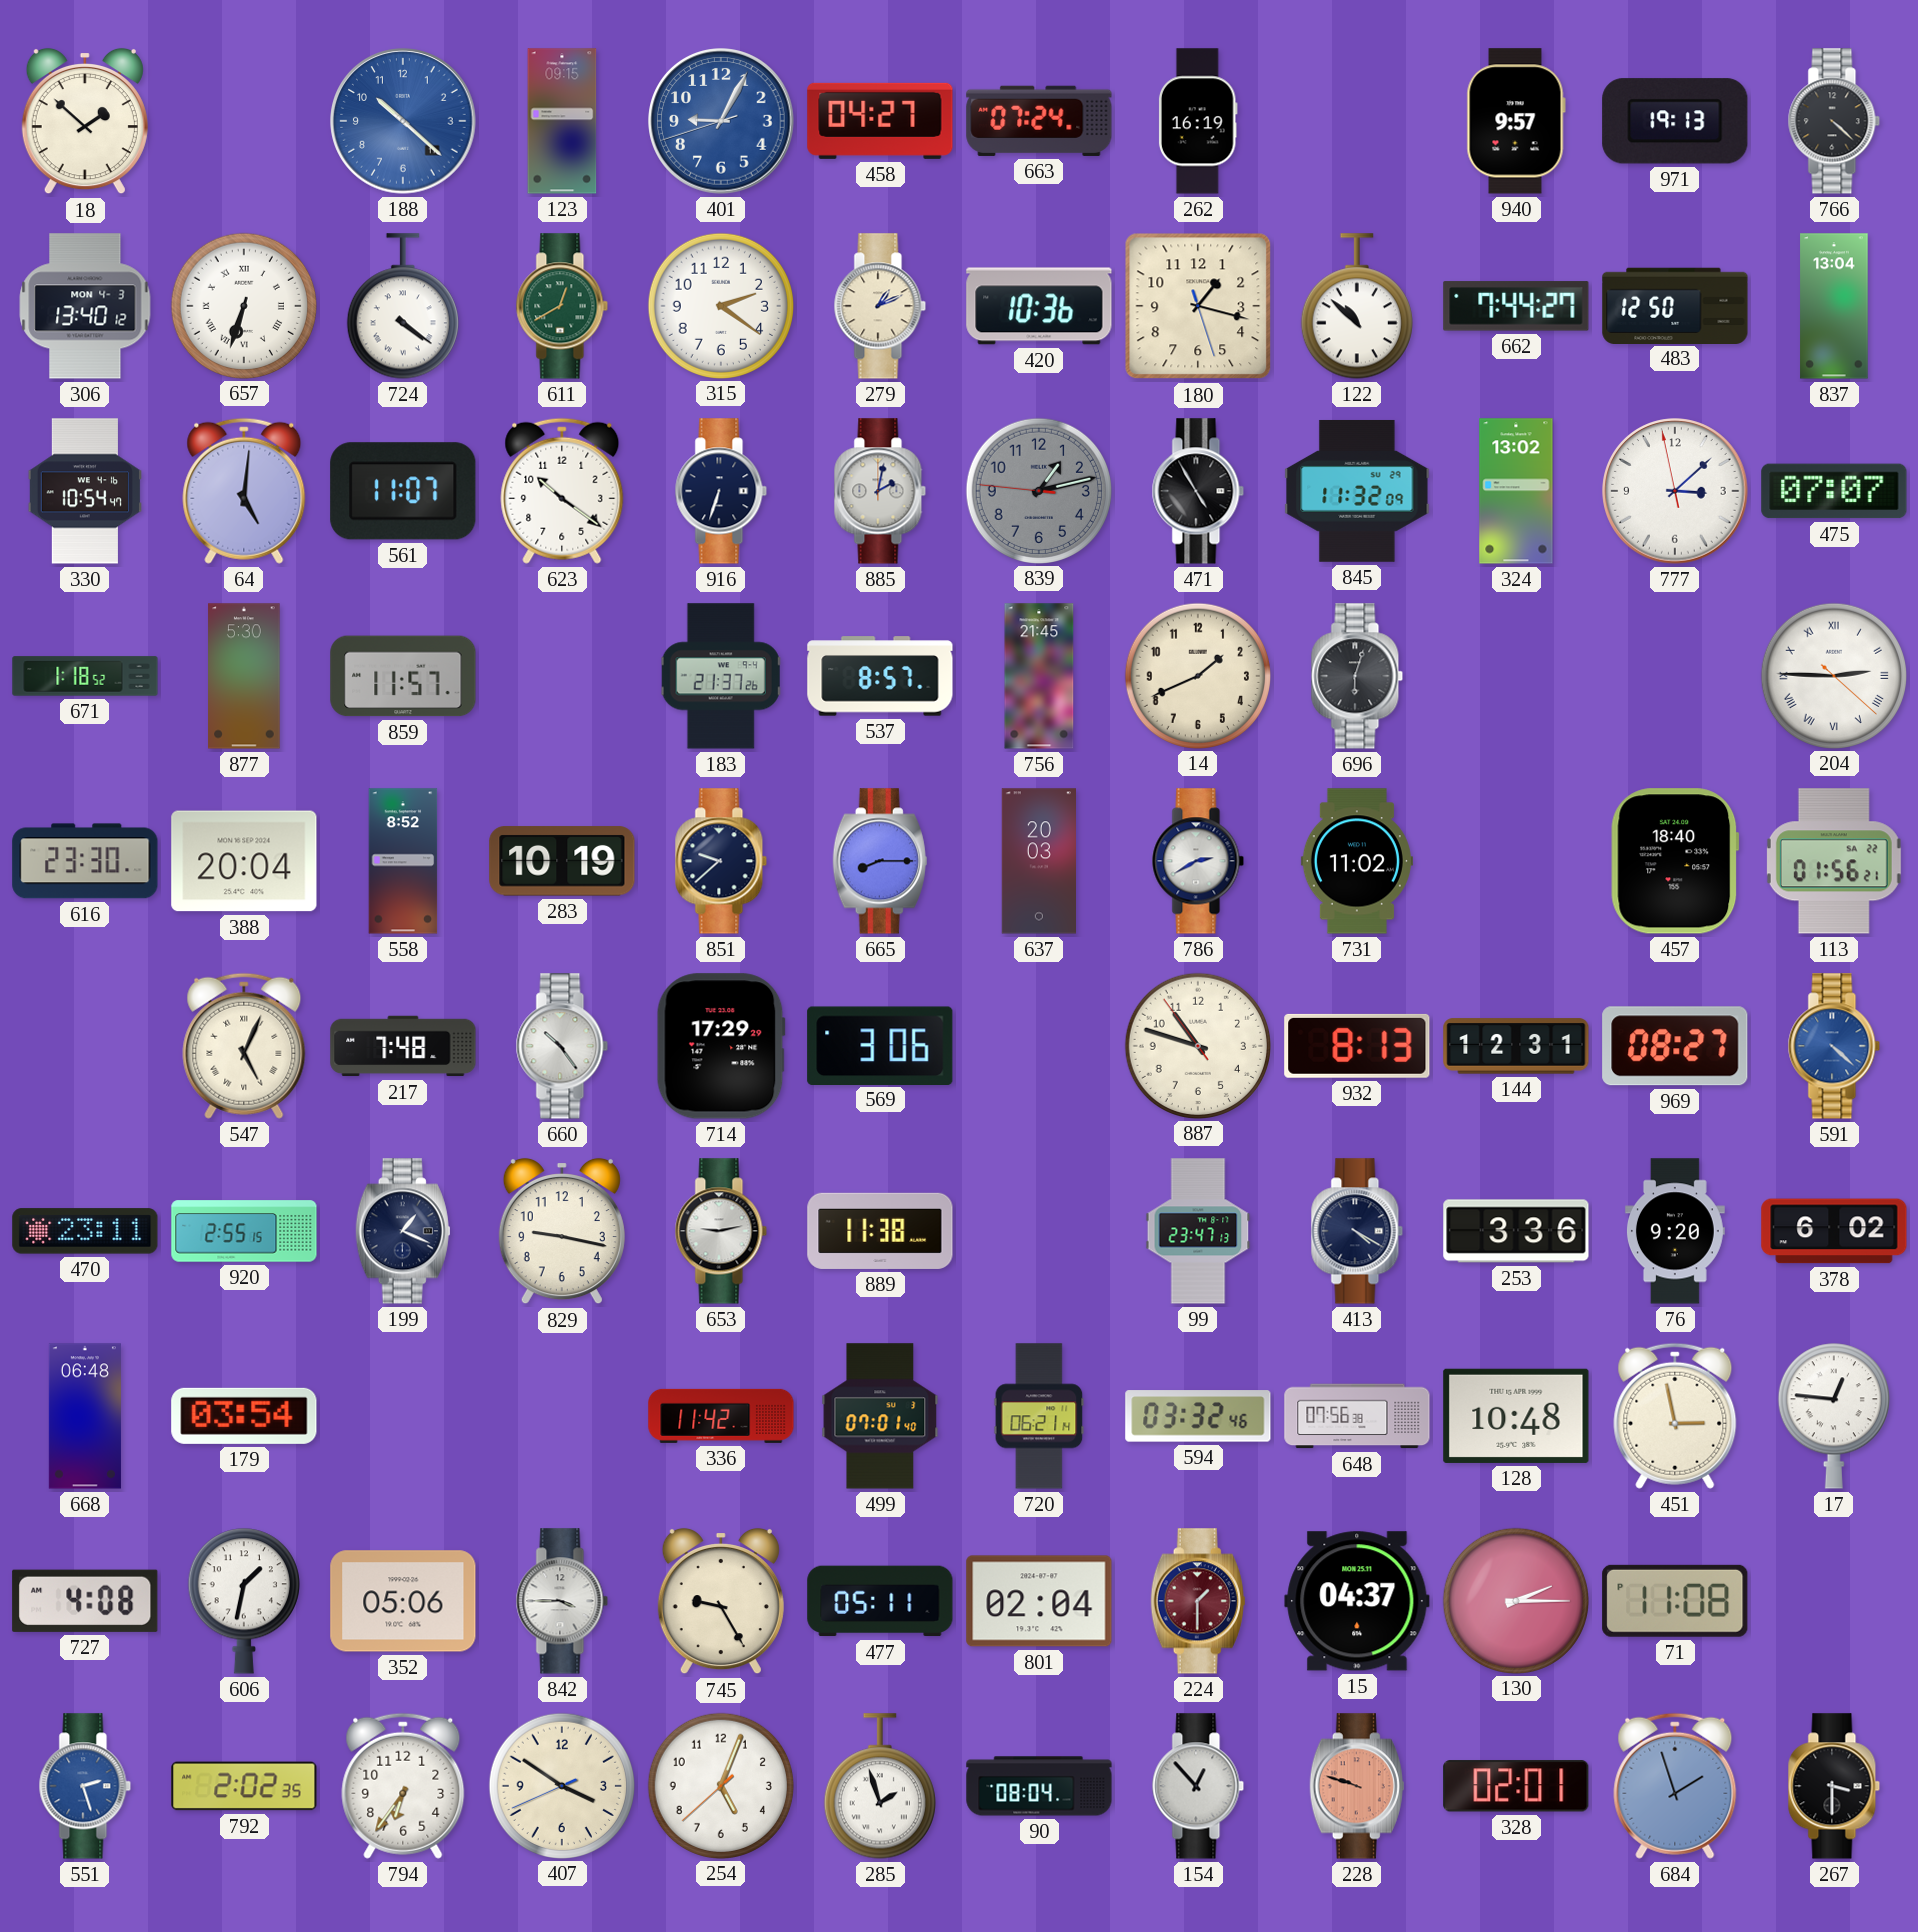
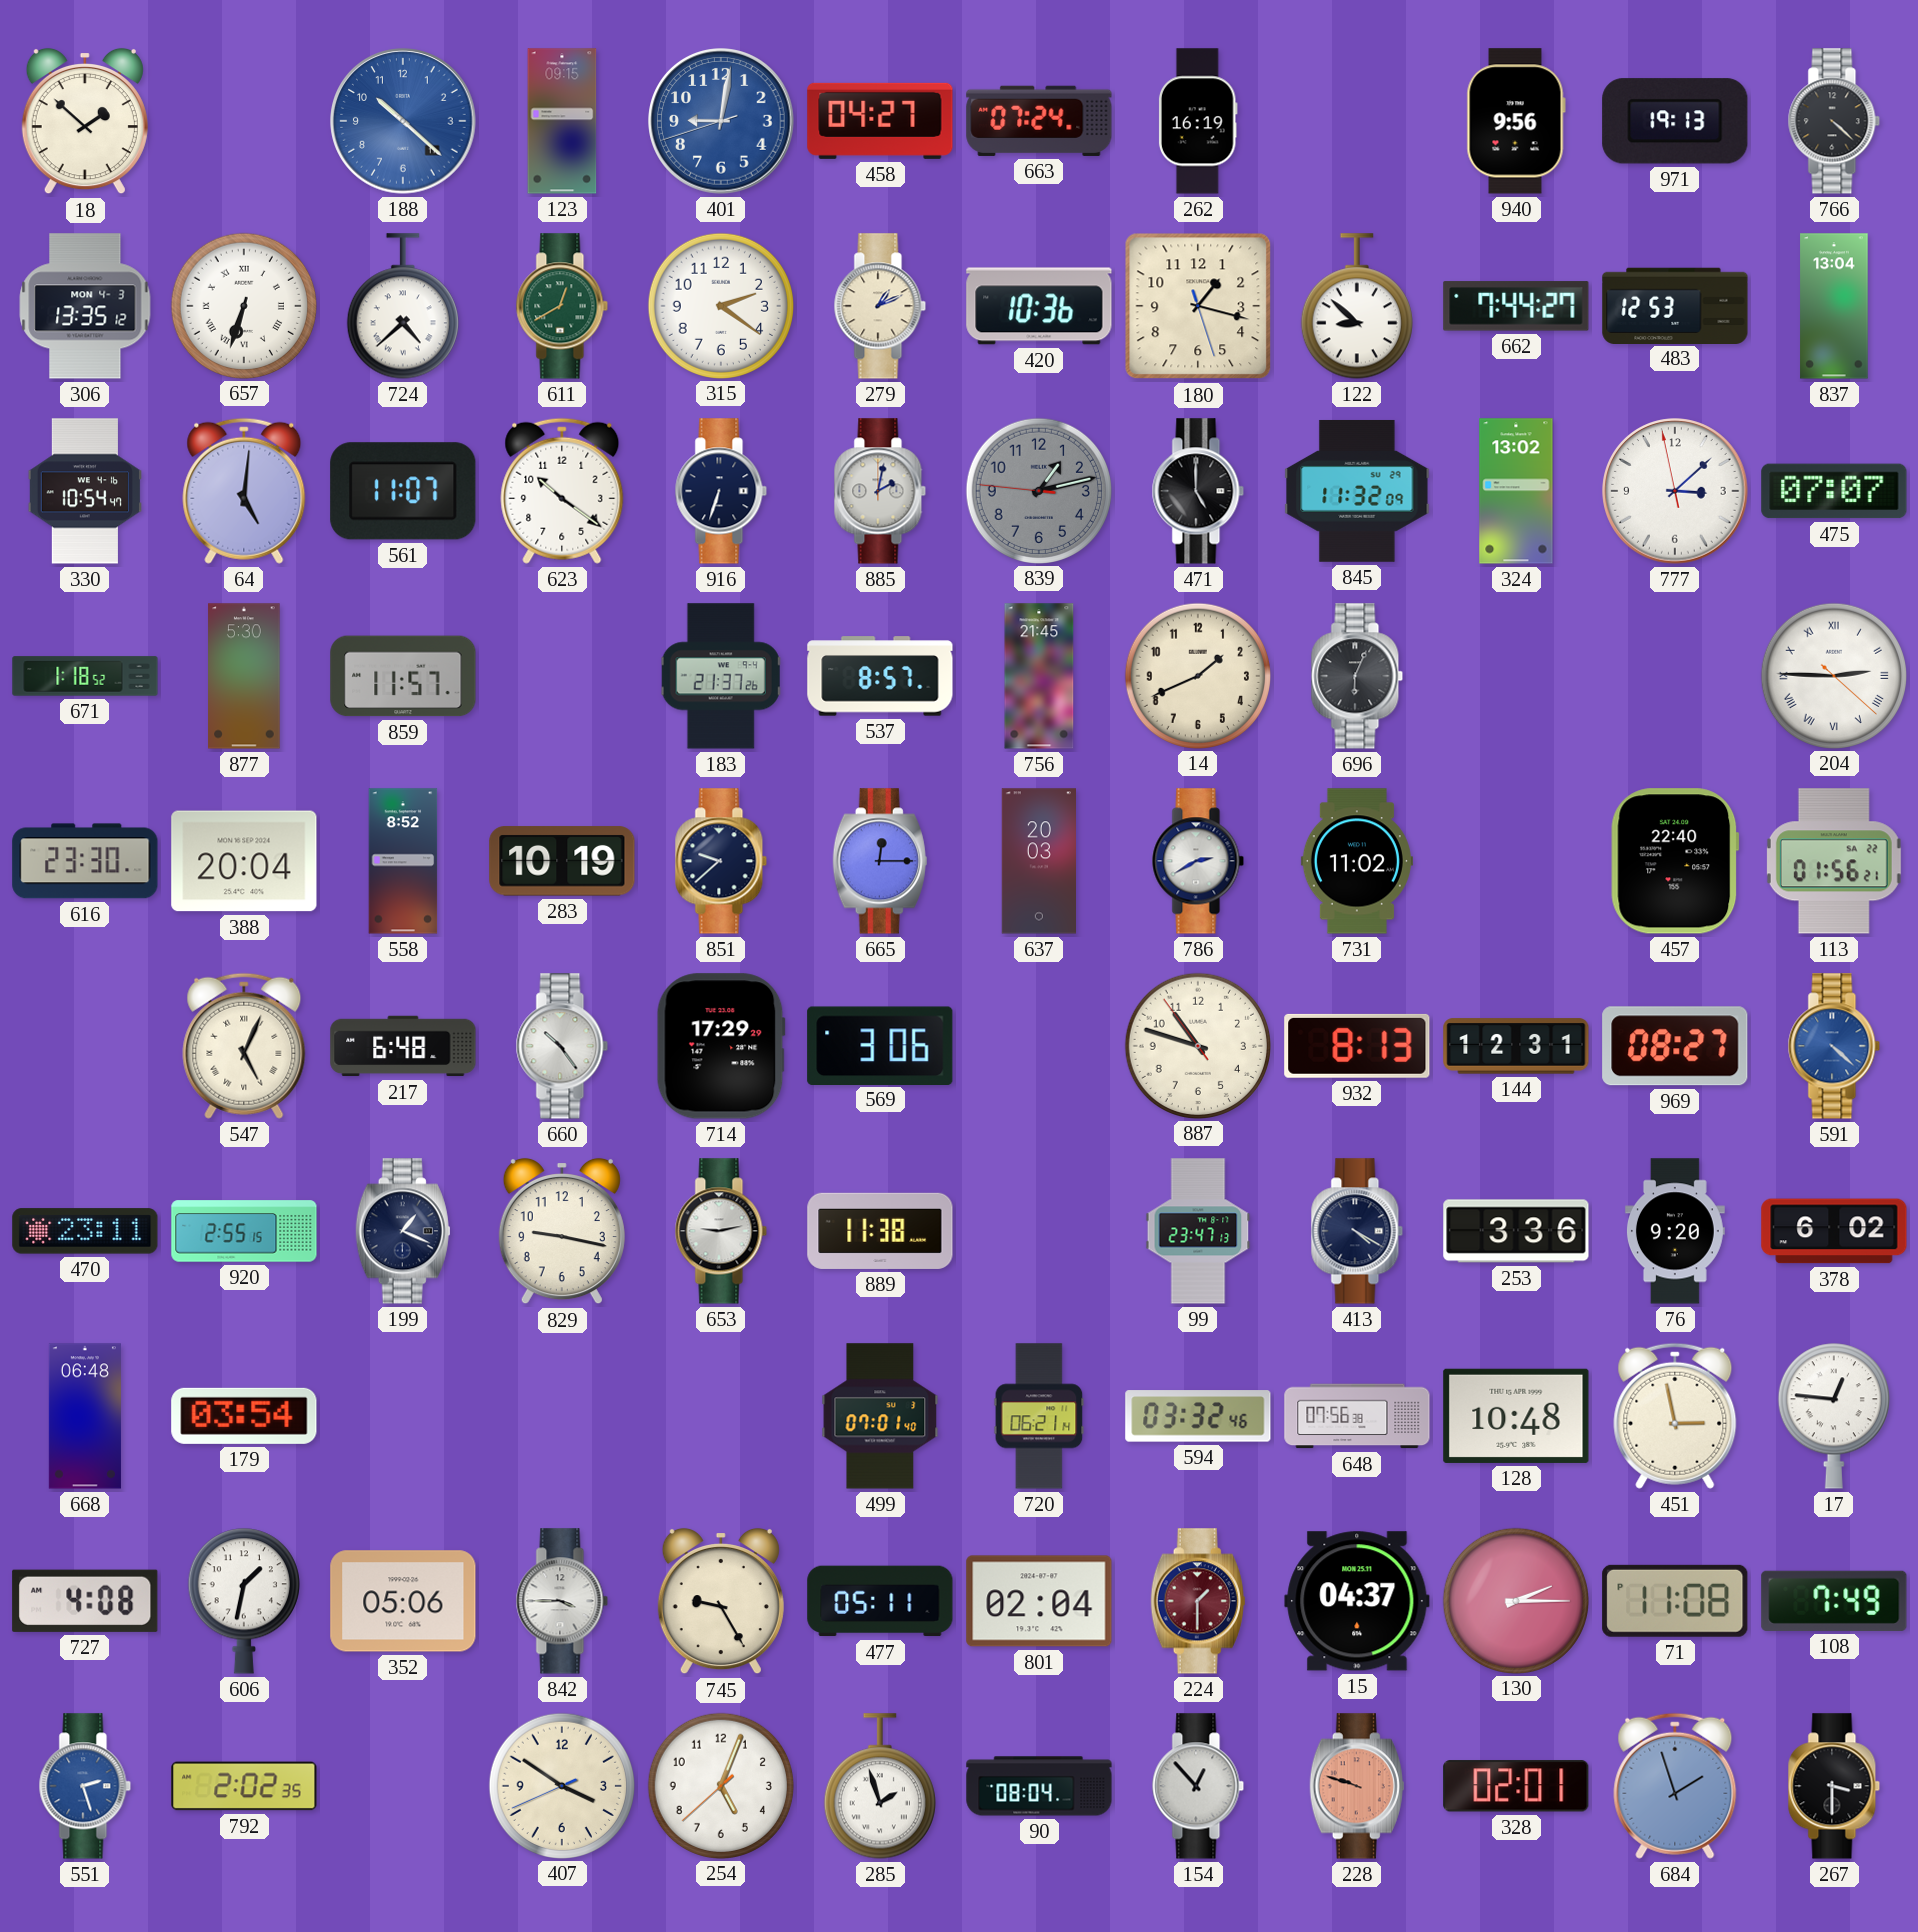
401: 9:04 -> 9:01
940: 9:57 -> 9:56
306: 13:40 -> 13:35
724: 4:21 -> 4:38
122: 10:52 -> 8:52
483: 12:50 -> 12:53
471: 4:55 -> 5:00
696: 6:03 -> 6:04
665: 8:15 -> 12:15
457: 18:40 -> 22:40
217: 7:48 -> 6:48
336: 11:42 -> none
108: none -> 7:49
794: 6:36 -> none
